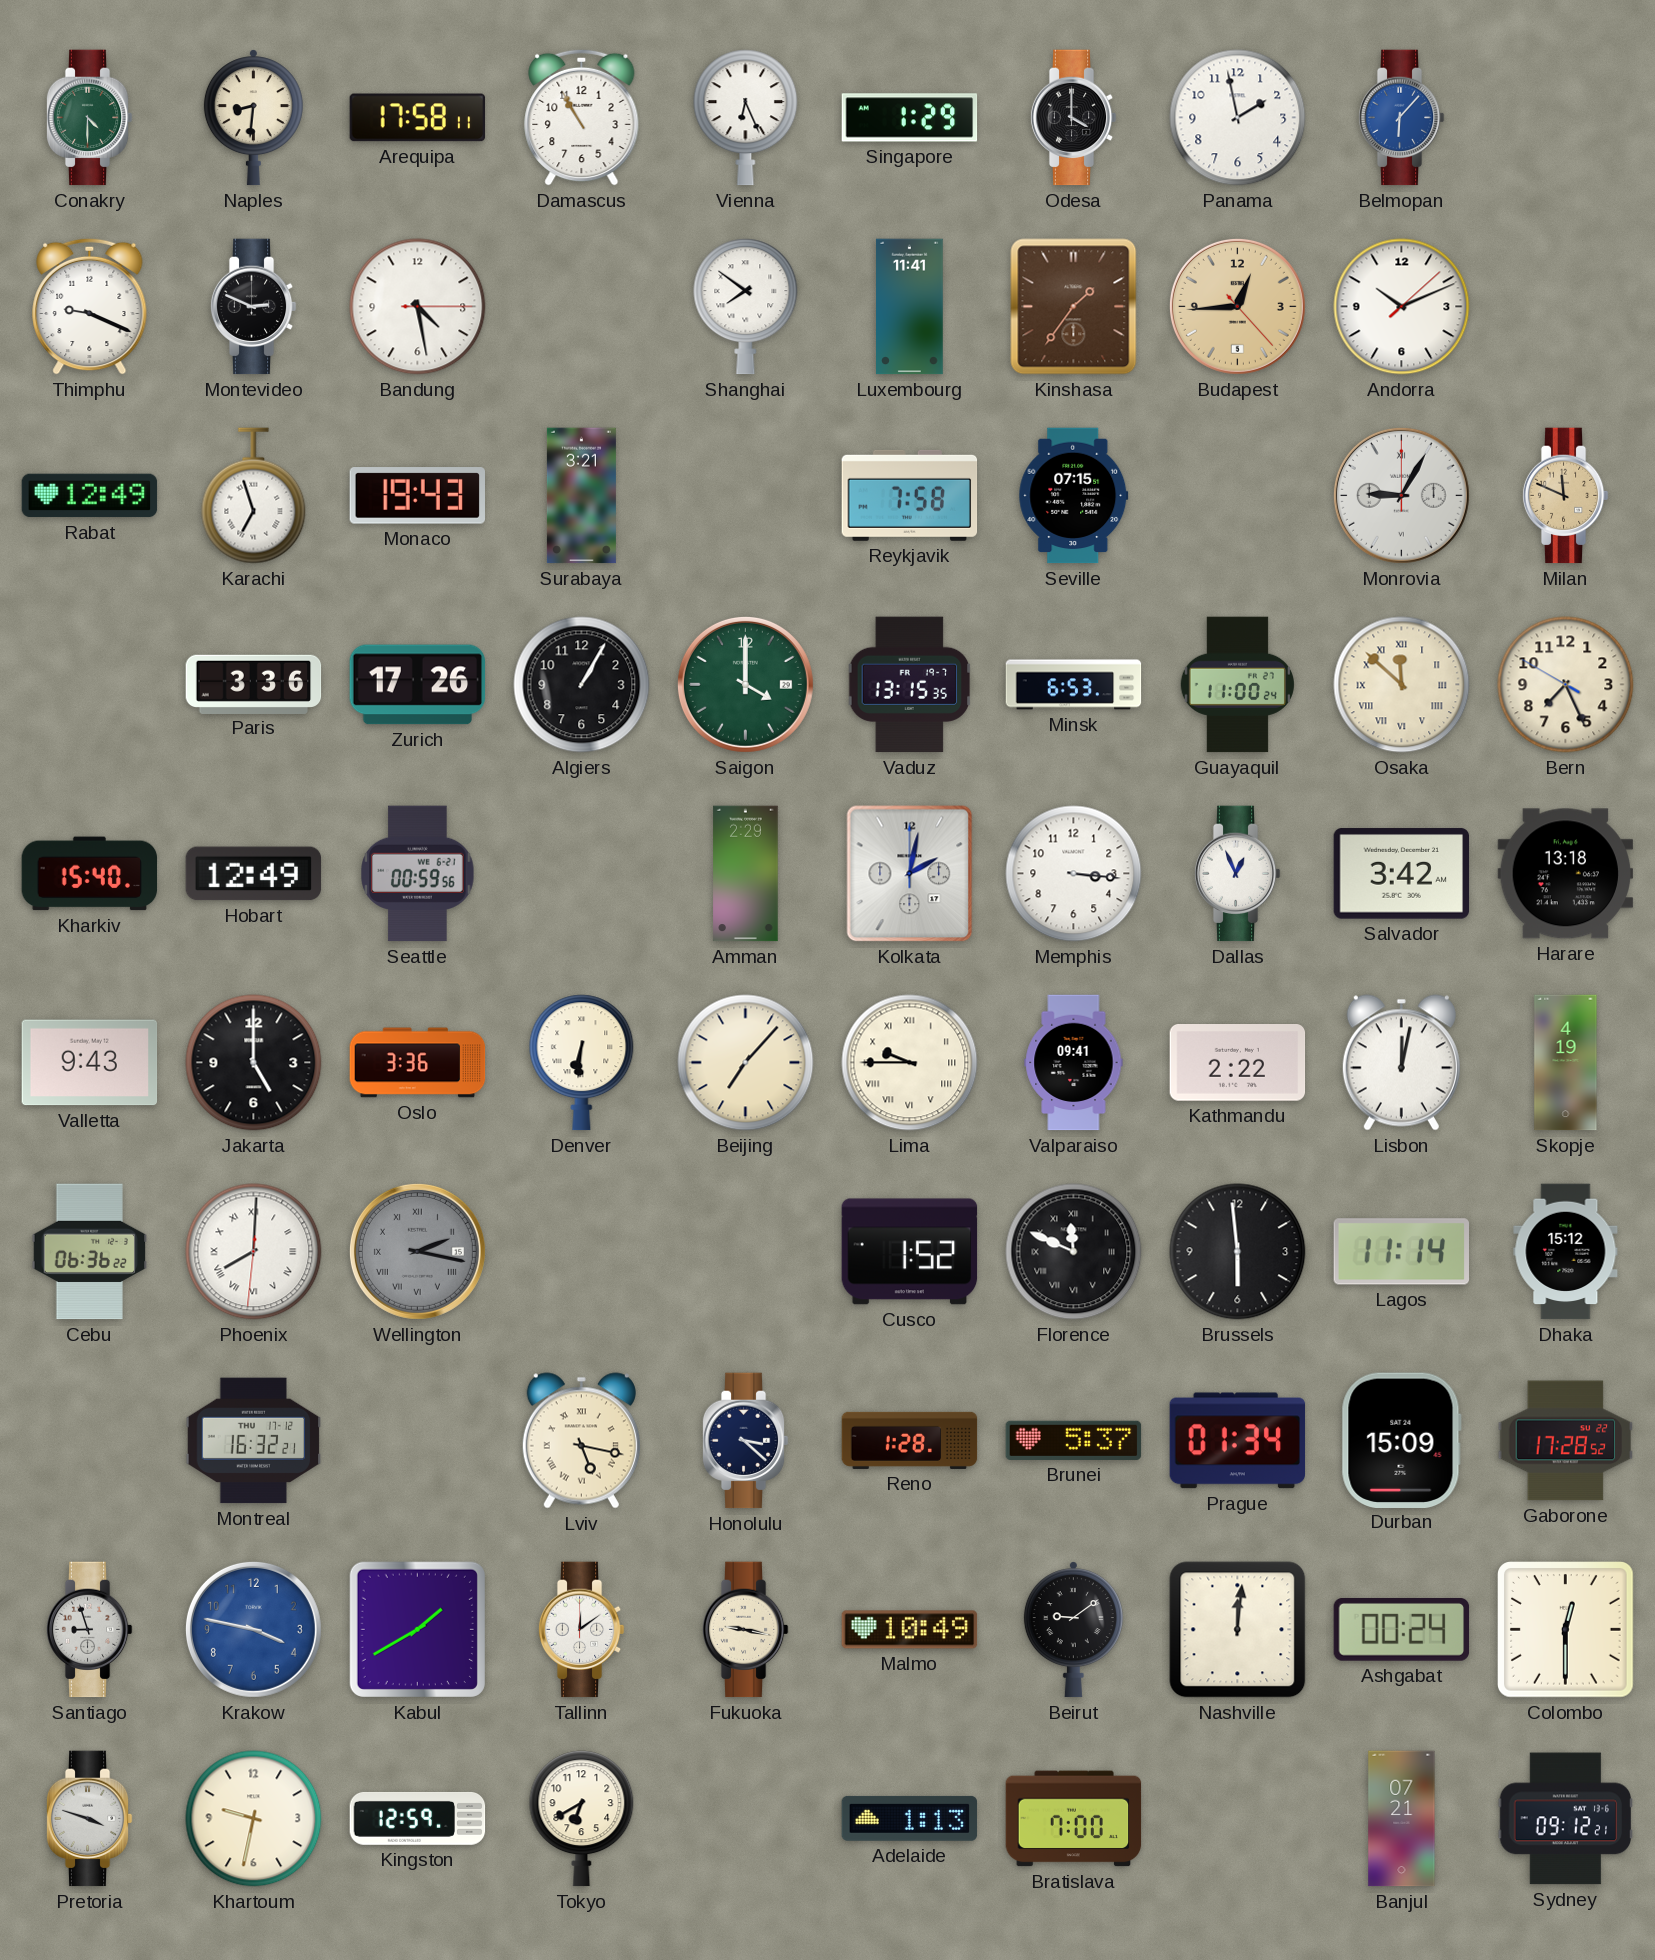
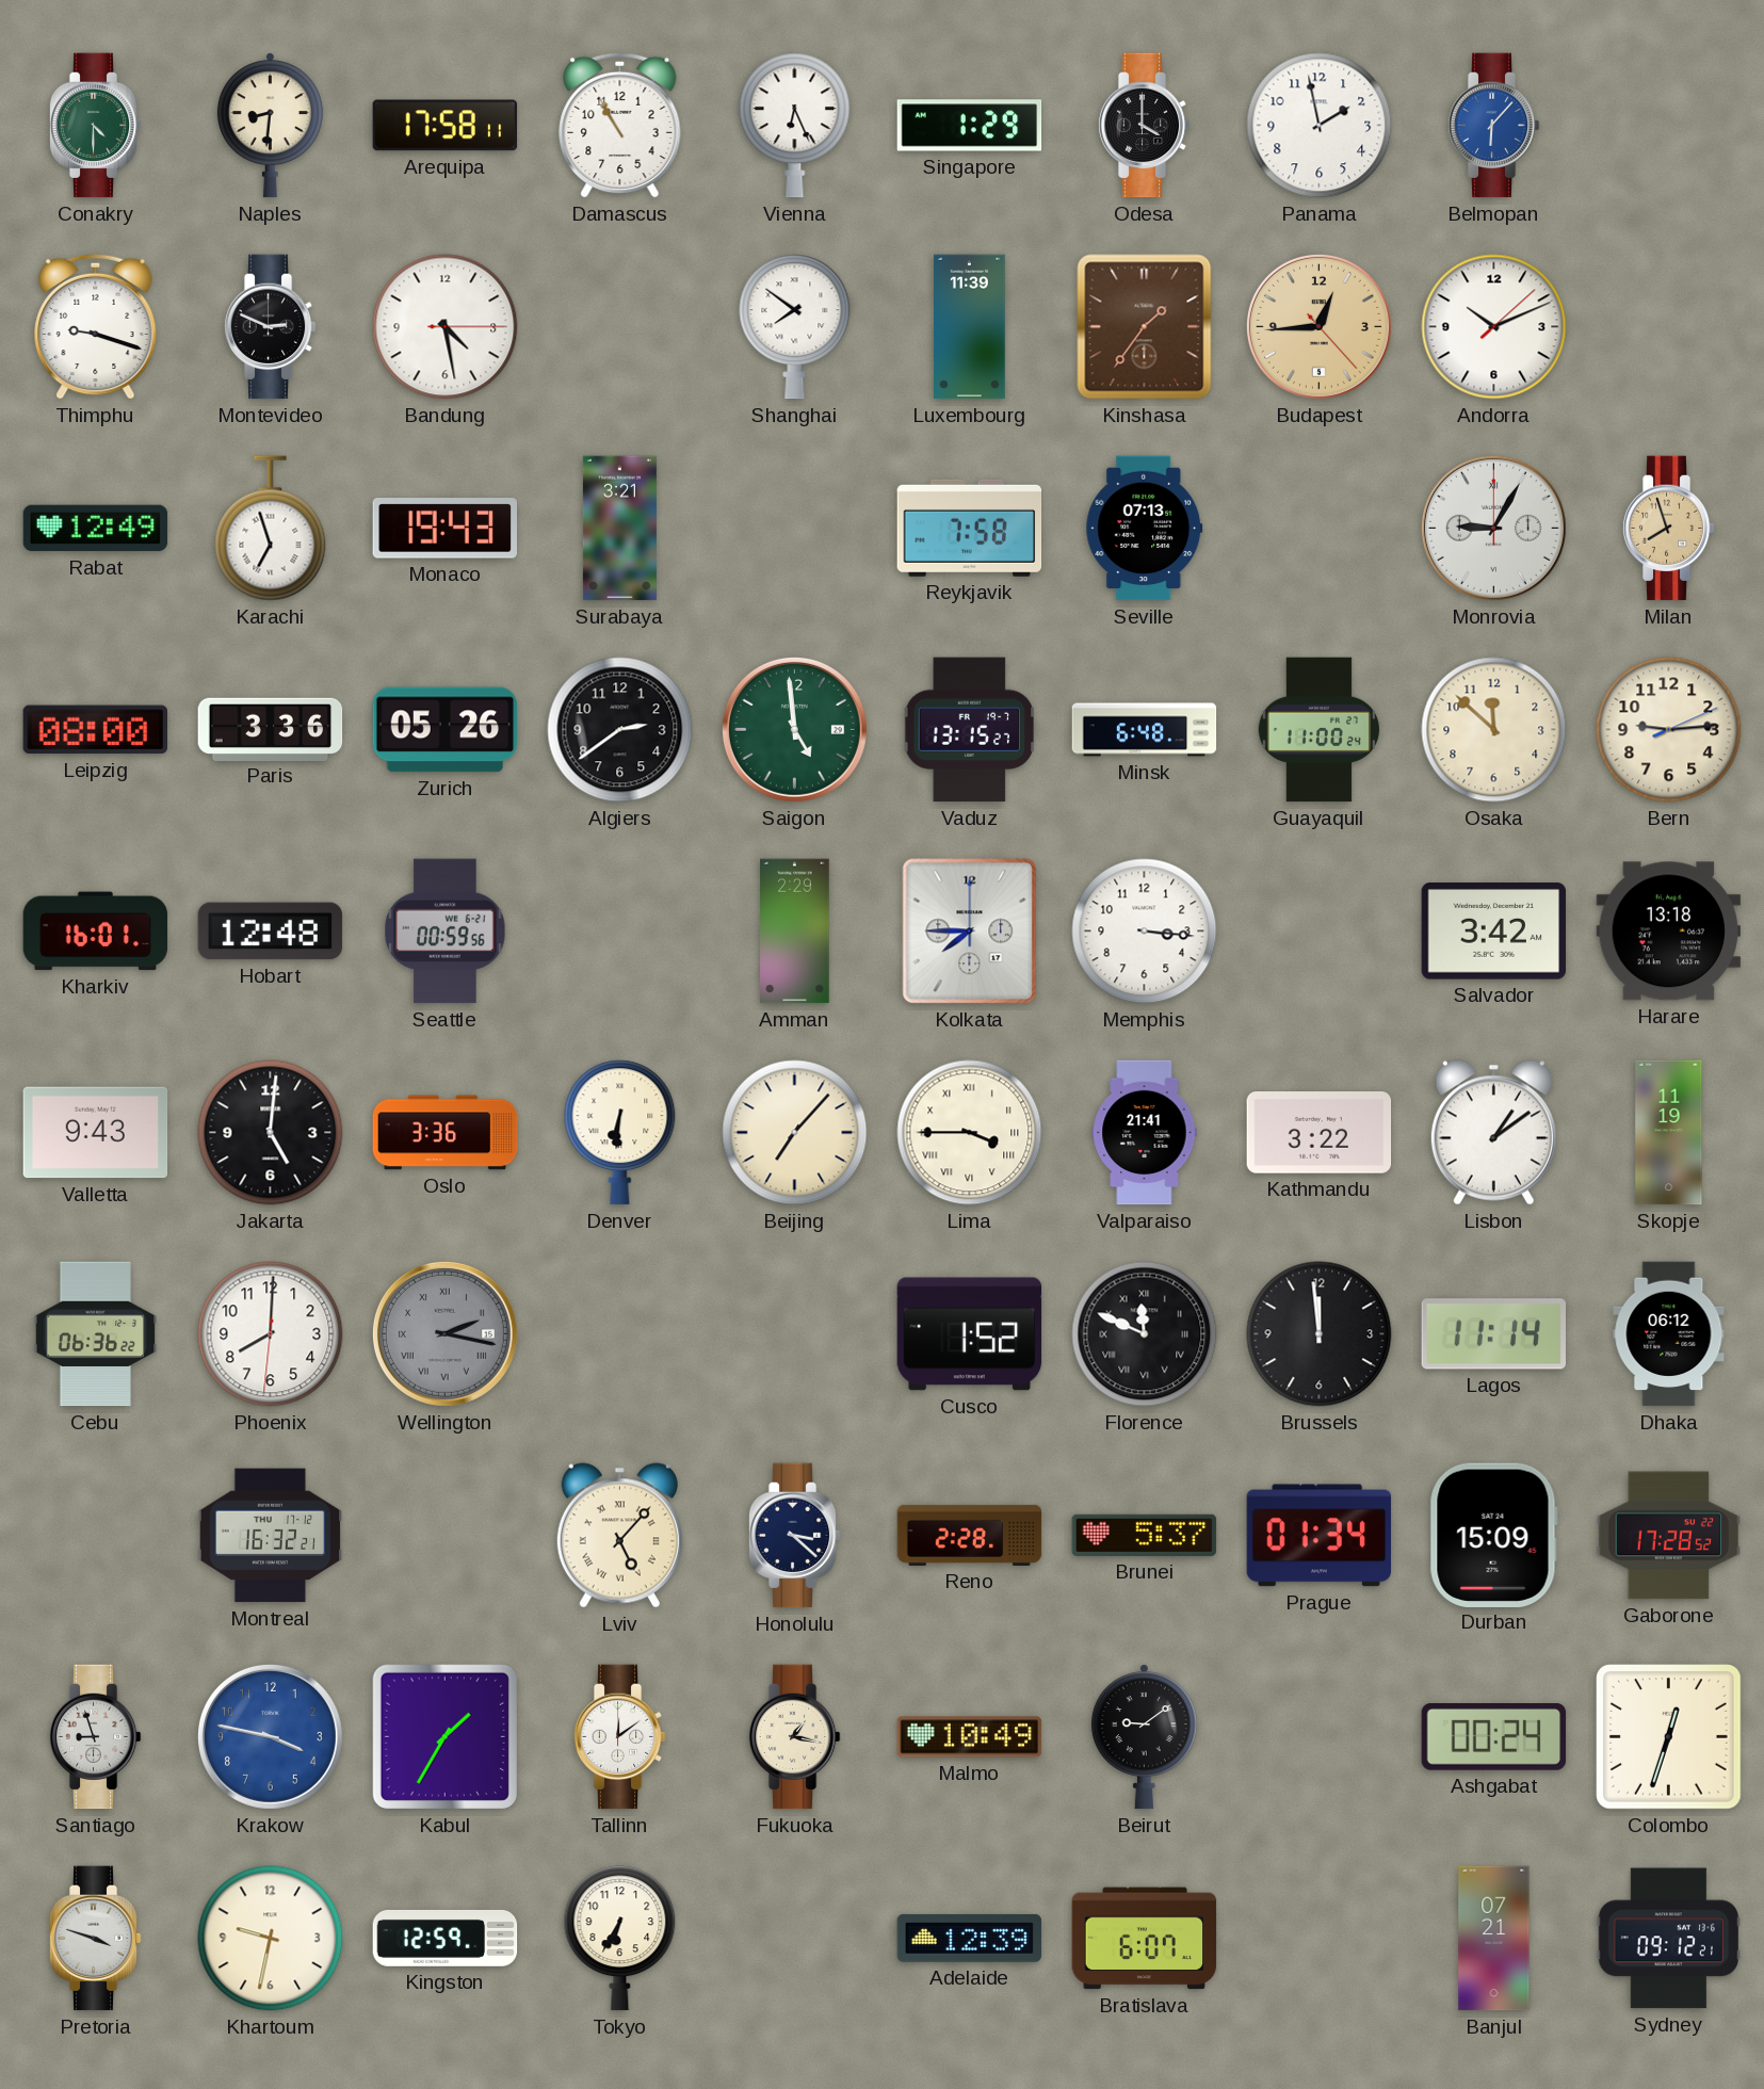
Thimphu: 9:19 -> 9:18
Luxembourg: 11:41 -> 11:39
Seville: 07:15 -> 07:13
Milan: 11:49 -> 7:57
Leipzig: none -> 08:00
Zurich: 17:26 -> 05:26
Algiers: 1:05 -> 2:39
Saigon: 4:00 -> 4:59
Vaduz: 13:15:35 -> 13:15:27
Minsk: 6:53 -> 6:48
Osaka numerals: Roman -> Arabic
Bern: 7:25 -> 9:14
Kharkiv: 15:40 -> 16:01
Hobart: 12:49 -> 12:48
Kolkata: 2:02 -> 7:45
Dallas: 12:56 -> none
Jakarta: 5:00 -> 5:01
Lima: 9:45 -> 3:45
Valparaiso: 09:41 -> 21:41
Kathmandu: 2:22 -> 3:22
Lisbon: 12:02 -> 1:09
Skopje: 4:19 -> 11:19
Phoenix numerals: Roman -> Arabic
Brussels: 5:59 -> 11:59
Dhaka: 15:12 -> 06:12
Lviv: 5:17 -> 5:07
Reno: 1:28 -> 2:28
Kabul: 1:40 -> 1:35
Fukuoka: 9:17 -> 1:17
Nashville: 12:01 -> none
Colombo: 12:30 -> 12:33
Tokyo: 6:40 -> 6:35
Adelaide: 1:13 -> 12:39
Bratislava: 7:00 -> 6:07
